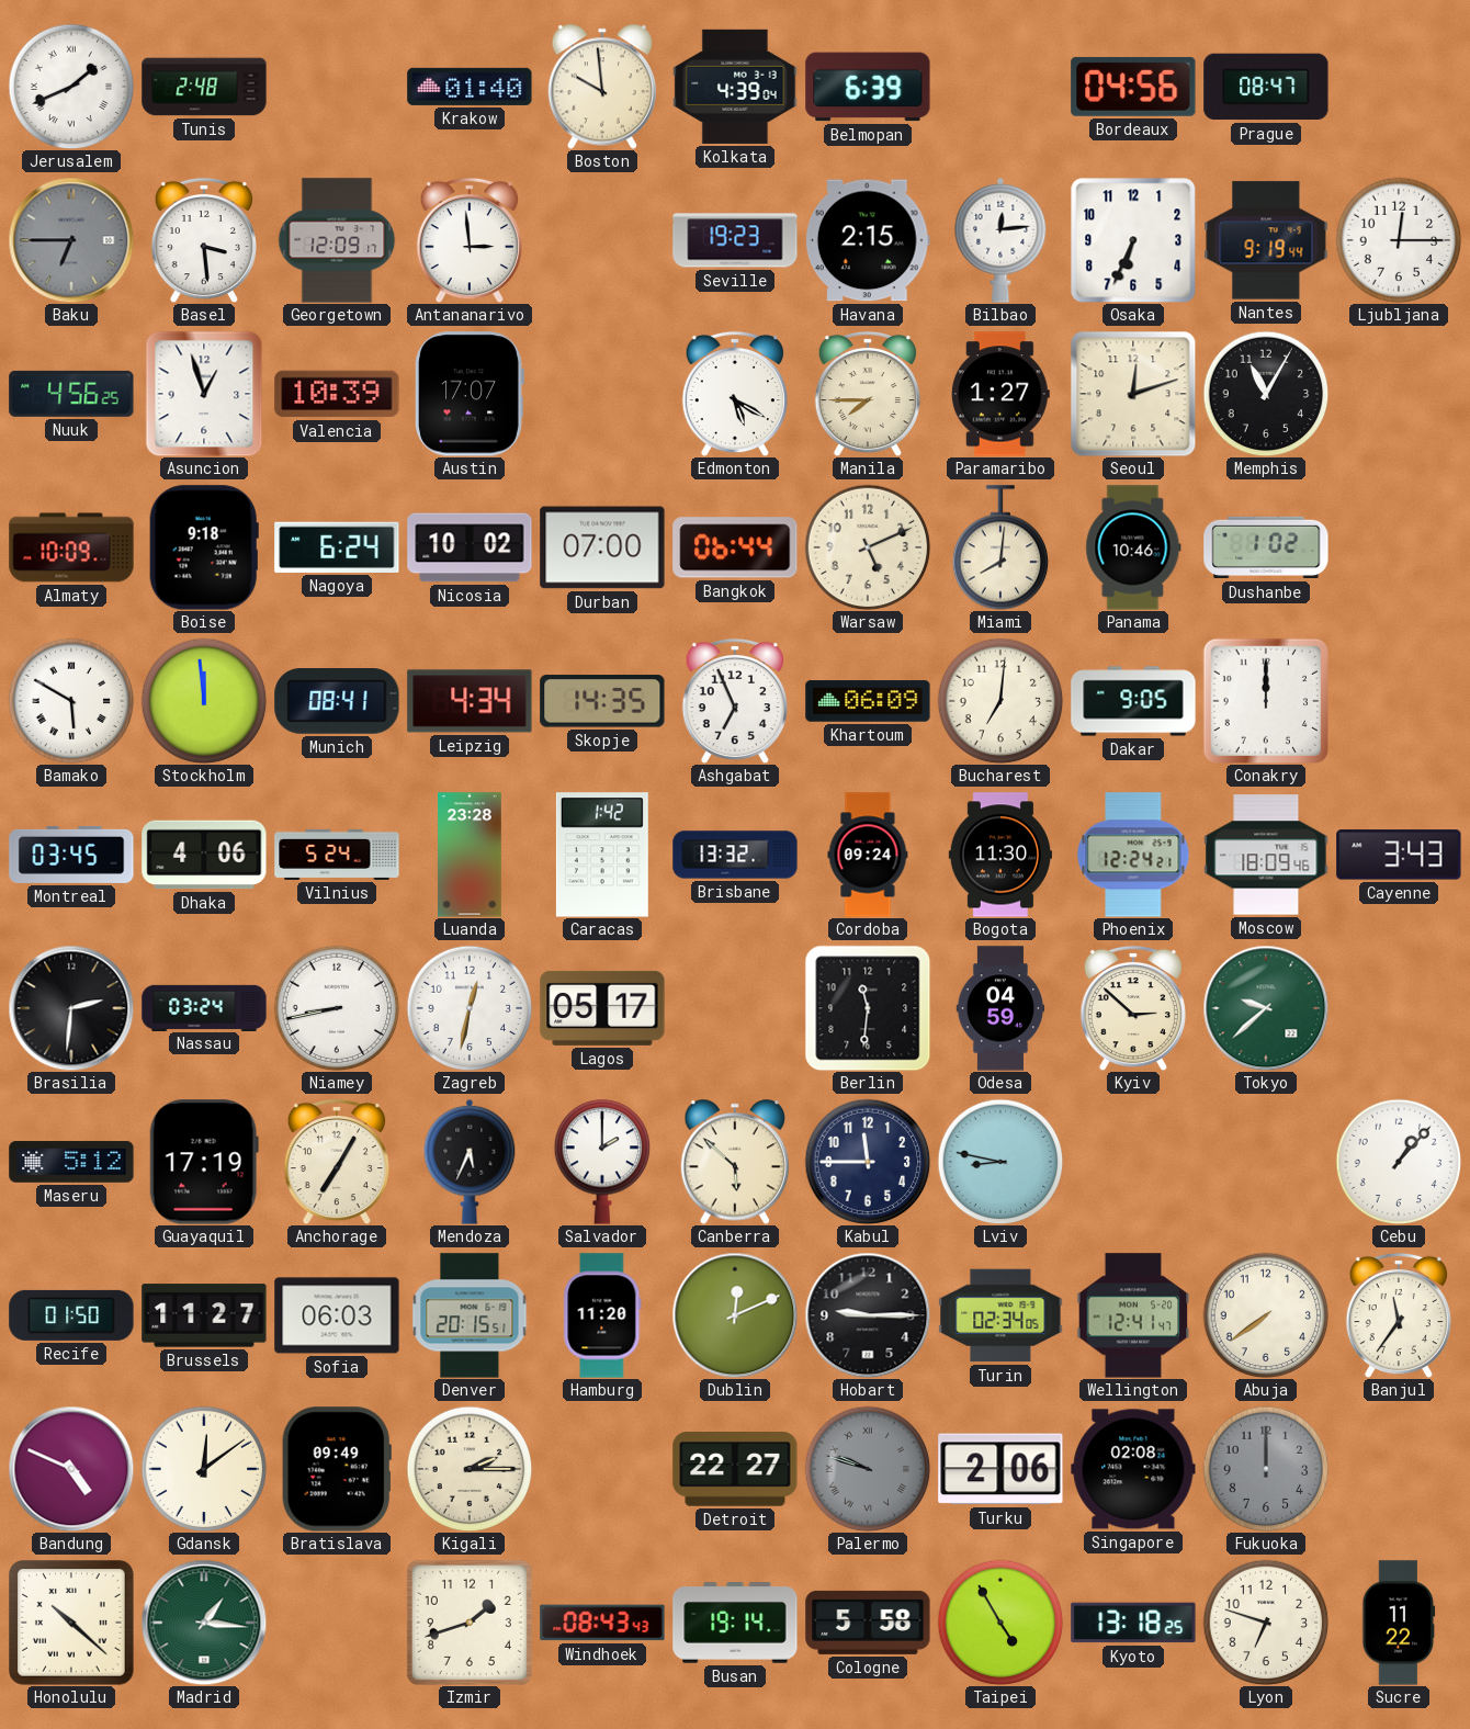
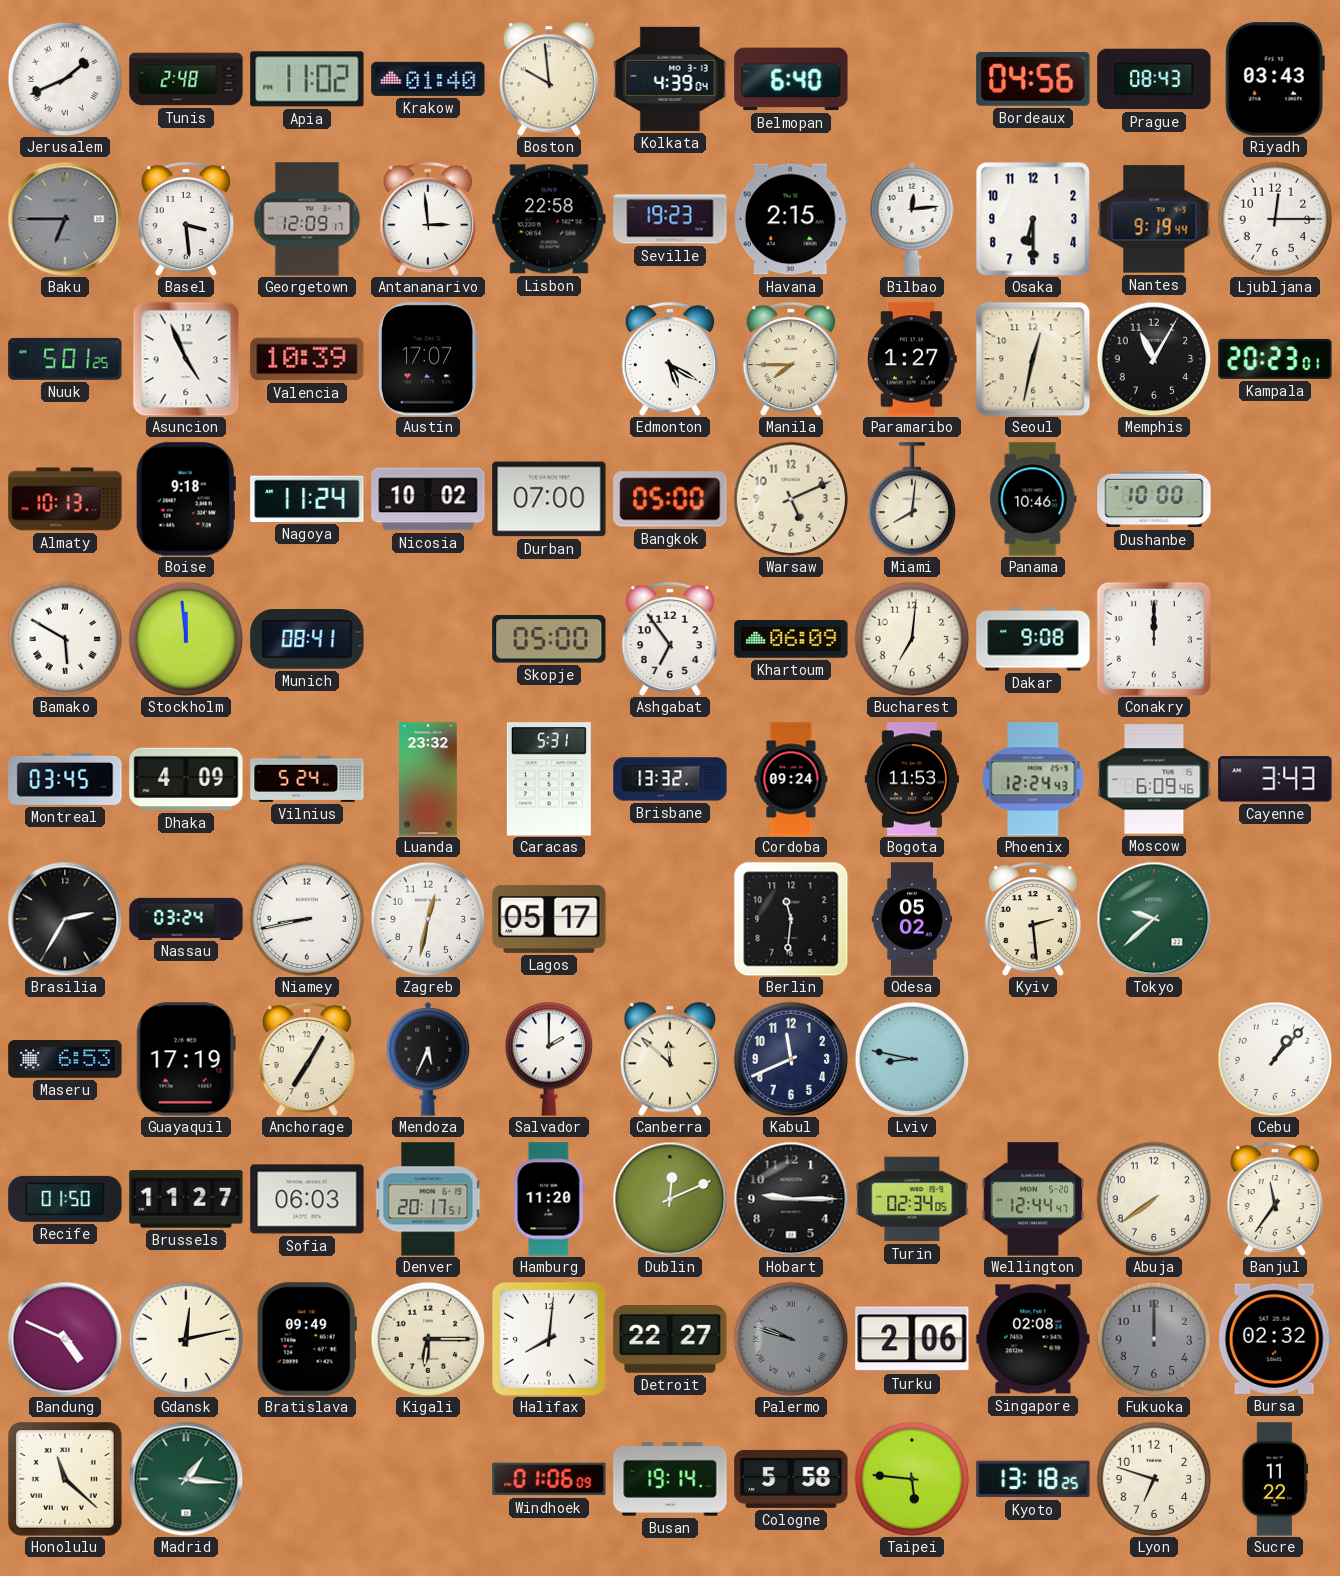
Apia: none -> 11:02
Belmopan: 6:39 -> 6:40
Prague: 08:47 -> 08:43
Riyadh: none -> 03:43
Lisbon: none -> 22:58
Osaka: 6:34 -> 6:30
Nuuk: 4:56 -> 5:01
Asuncion: 12:57 -> 4:56
Seoul: 12:12 -> 12:32
Kampala: none -> 20:23
Almaty: 10:09 -> 10:13
Nagoya: 6:24 -> 11:24
Bangkok: 06:44 -> 05:00
Dushanbe: 1:02 -> 10:00
Leipzig: 4:34 -> none
Skopje: 14:35 -> 05:00
Ashgabat: 6:56 -> 6:54
Dakar: 9:05 -> 9:08
Dhaka: 4:06 -> 4:09
Luanda: 23:28 -> 23:32
Caracas: 1:42 -> 5:31
Bogota: 11:30 -> 11:53
Phoenix: 12:24:21 -> 12:24:43
Moscow: 18:09 -> 6:09
Brasilia: 2:31 -> 2:35
Odesa: 04:59 -> 05:02
Kyiv: 2:52 -> 2:29
Maseru: 5:12 -> 6:53
Canberra: 5:52 -> 11:52
Kabul: 11:45 -> 11:41
Denver: 20:15 -> 20:17
Wellington: 12:41 -> 12:44
Gdansk: 12:09 -> 12:13
Kigali: 2:15 -> 6:15
Halifax: none -> 8:01
Bursa: none -> 02:32
Honolulu: 10:22 -> 11:22
Izmir: 1:42 -> none
Windhoek: 08:43 -> 01:06
Taipei: 4:55 -> 5:46
